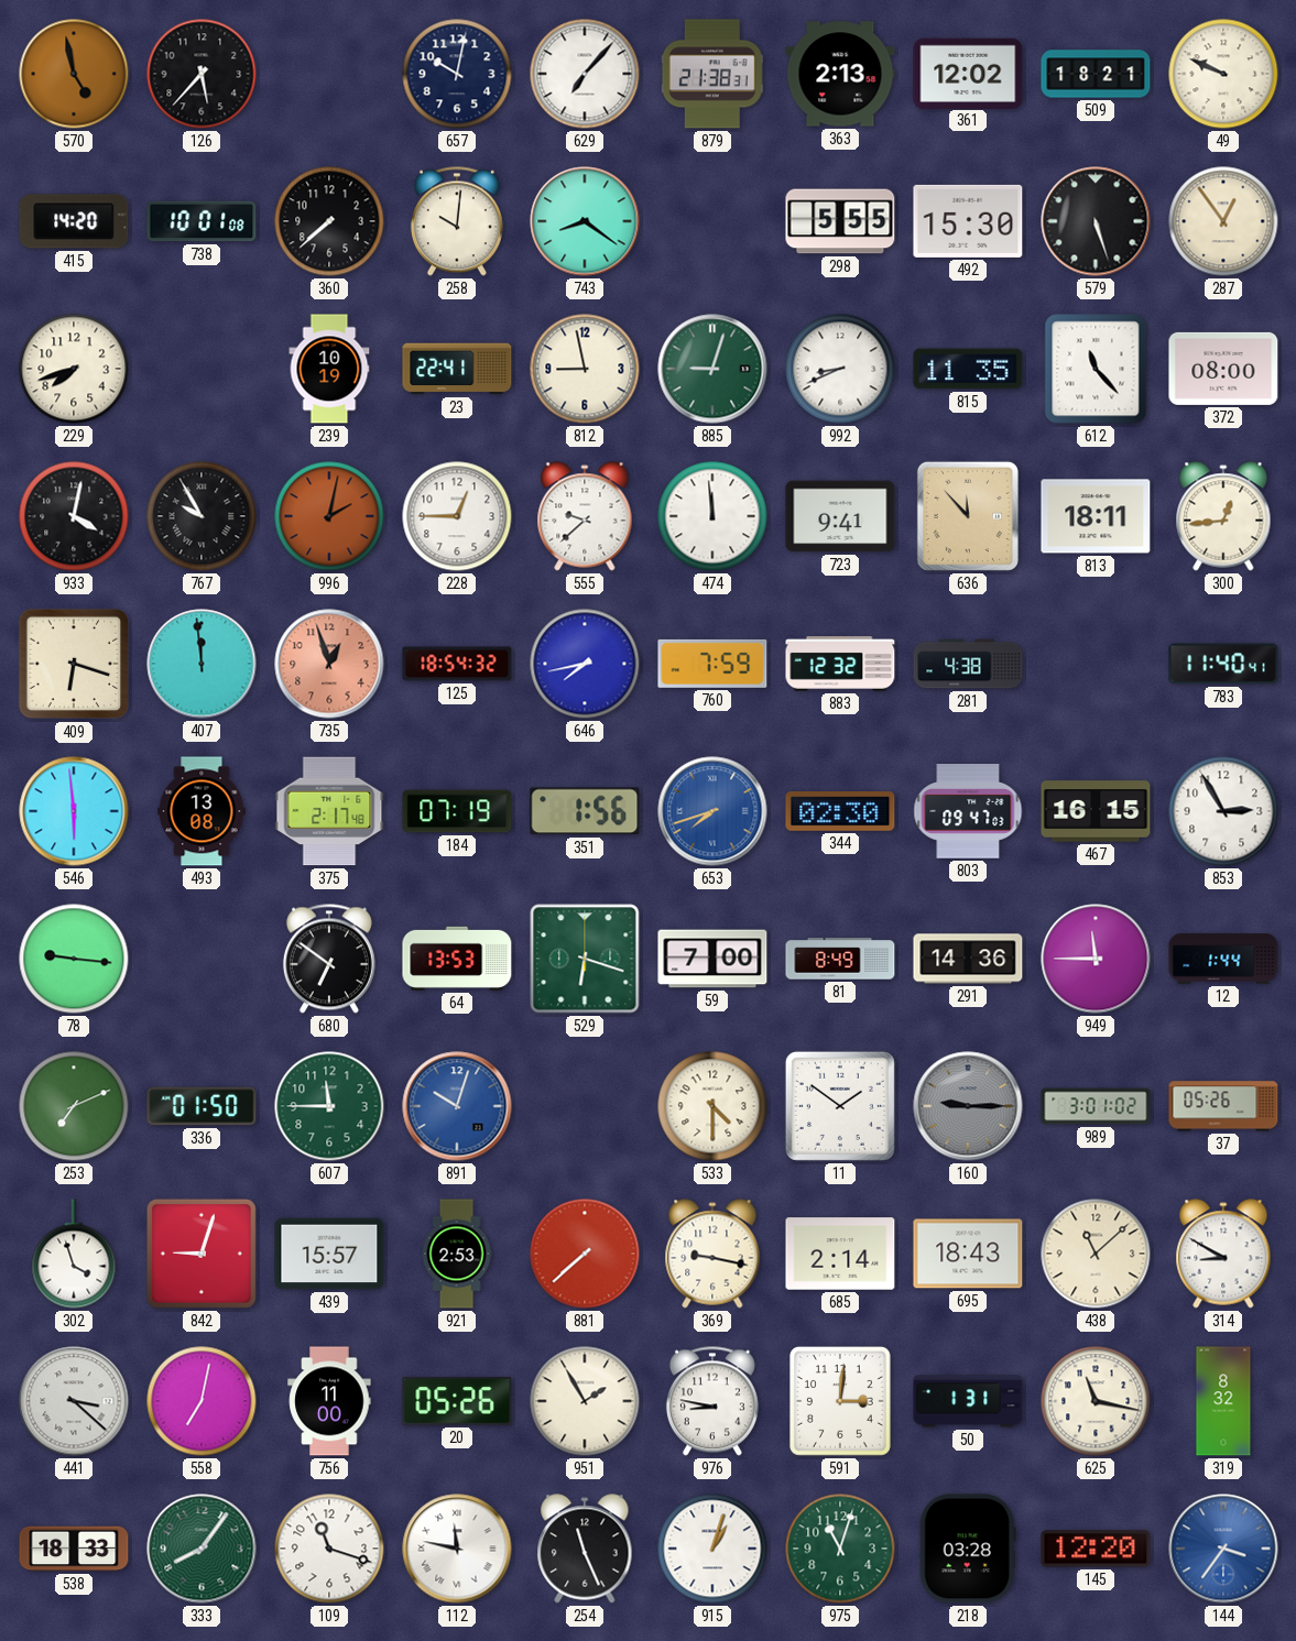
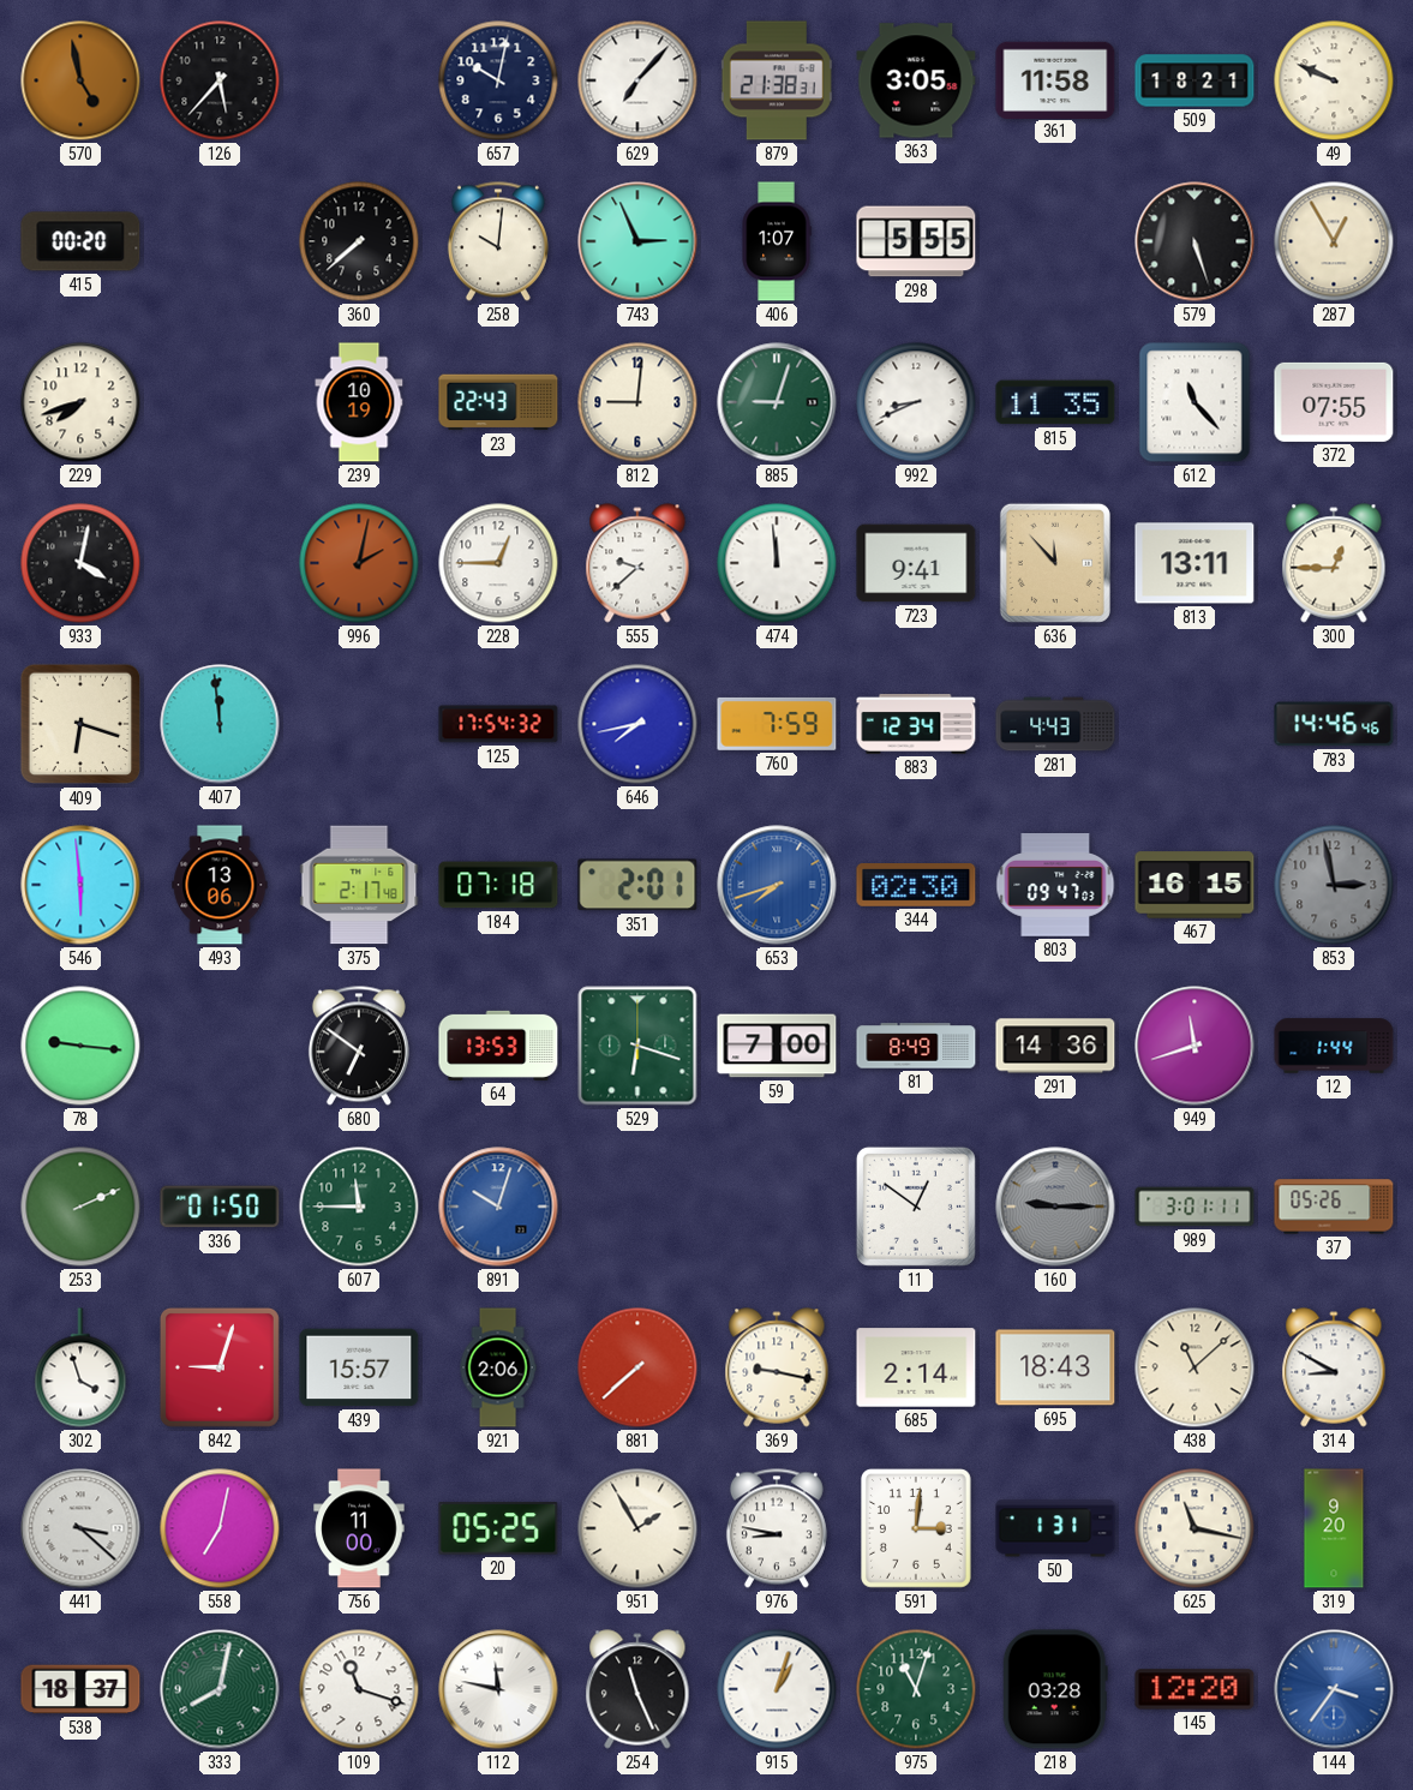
363: 2:13 -> 3:05
361: 12:02 -> 11:58
415: 14:20 -> 00:20
738: 10:01 -> none
743: 8:21 -> 2:56
406: none -> 1:07
492: 15:30 -> none
287: 12:54 -> 12:55
23: 22:41 -> 22:43
812: 8:58 -> 9:01
372: 08:00 -> 07:55
767: 9:55 -> none
813: 18:11 -> 13:11
300: 12:44 -> 12:45
735: 12:57 -> none
125: 18:54 -> 17:54
883: 12:32 -> 12:34
281: 4:38 -> 4:43
783: 11:40 -> 14:46
493: 13:08 -> 13:06
184: 07:19 -> 07:18
351: 1:56 -> 2:01
853: 2:55 -> 2:58
853 dial: white -> grey
949: 11:45 -> 11:42
253: 7:11 -> 2:11
533: 4:30 -> none
11: 1:51 -> 12:51
989: 3:01:02 -> 3:01:11
921: 2:53 -> 2:06
20: 05:26 -> 05:25
319: 8:32 -> 9:20
538: 18:33 -> 18:37
333: 8:06 -> 8:02
